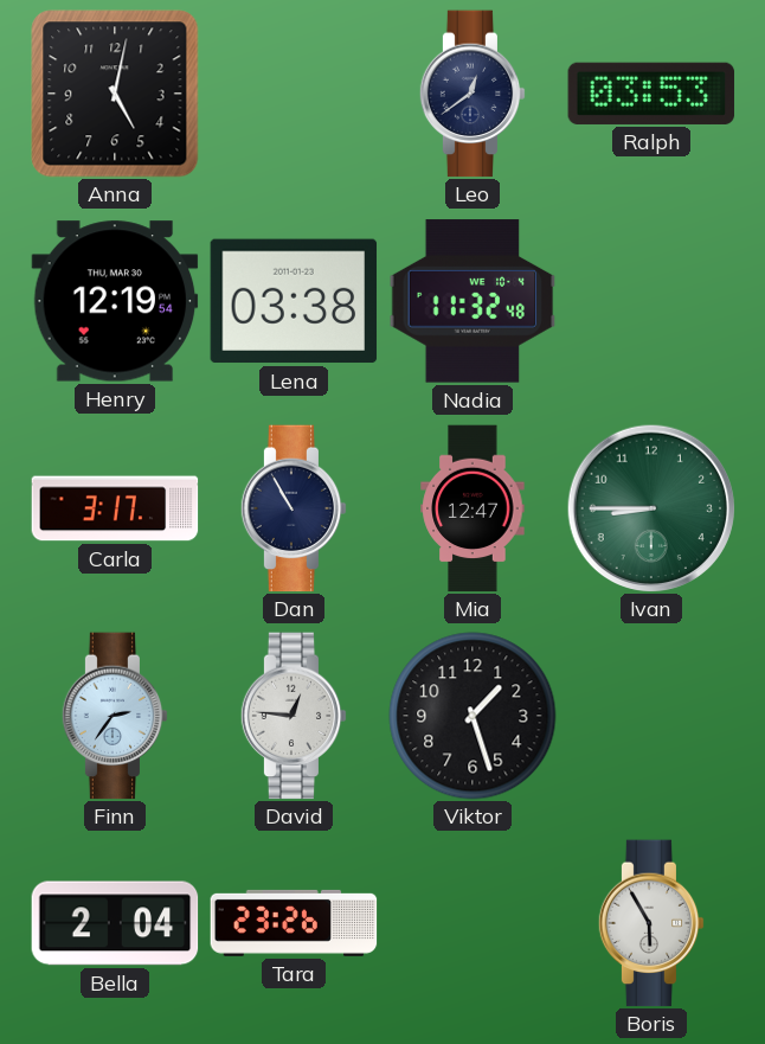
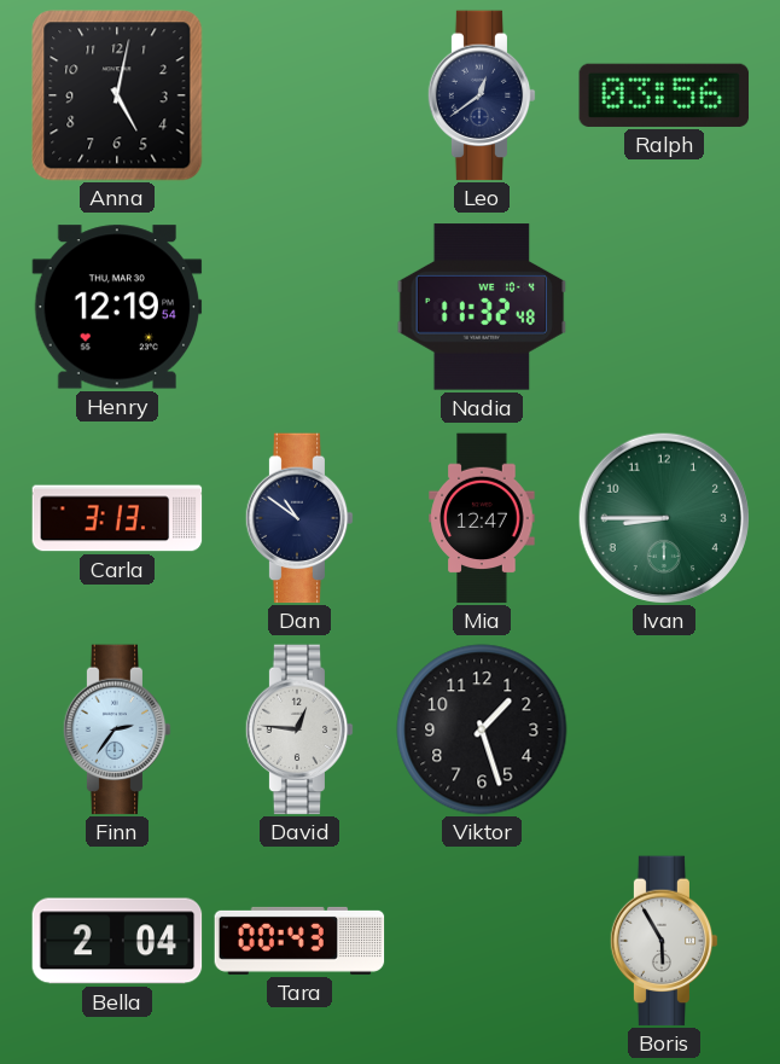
Ralph: 03:53 -> 03:56
Lena: 03:38 -> none
Carla: 3:17 -> 3:13
Dan: 10:55 -> 10:51
Tara: 23:26 -> 00:43
